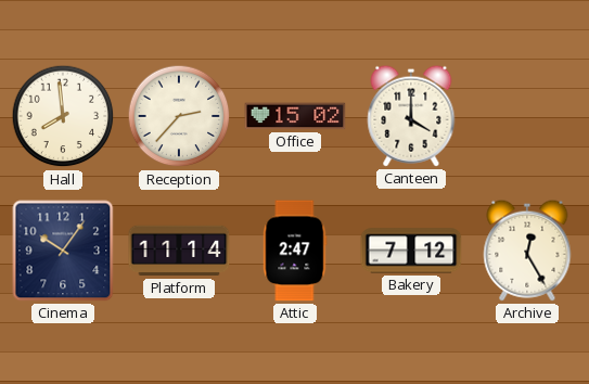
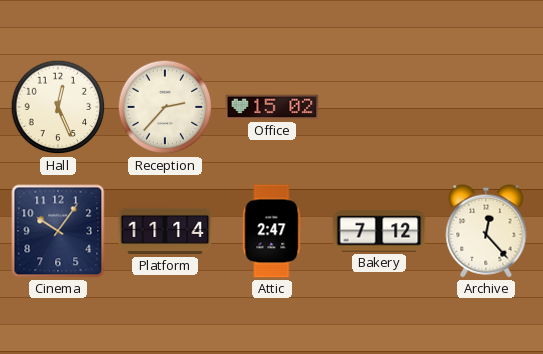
Hall: 7:59 -> 12:26
Canteen: 4:00 -> none
Archive: 12:25 -> 12:23
